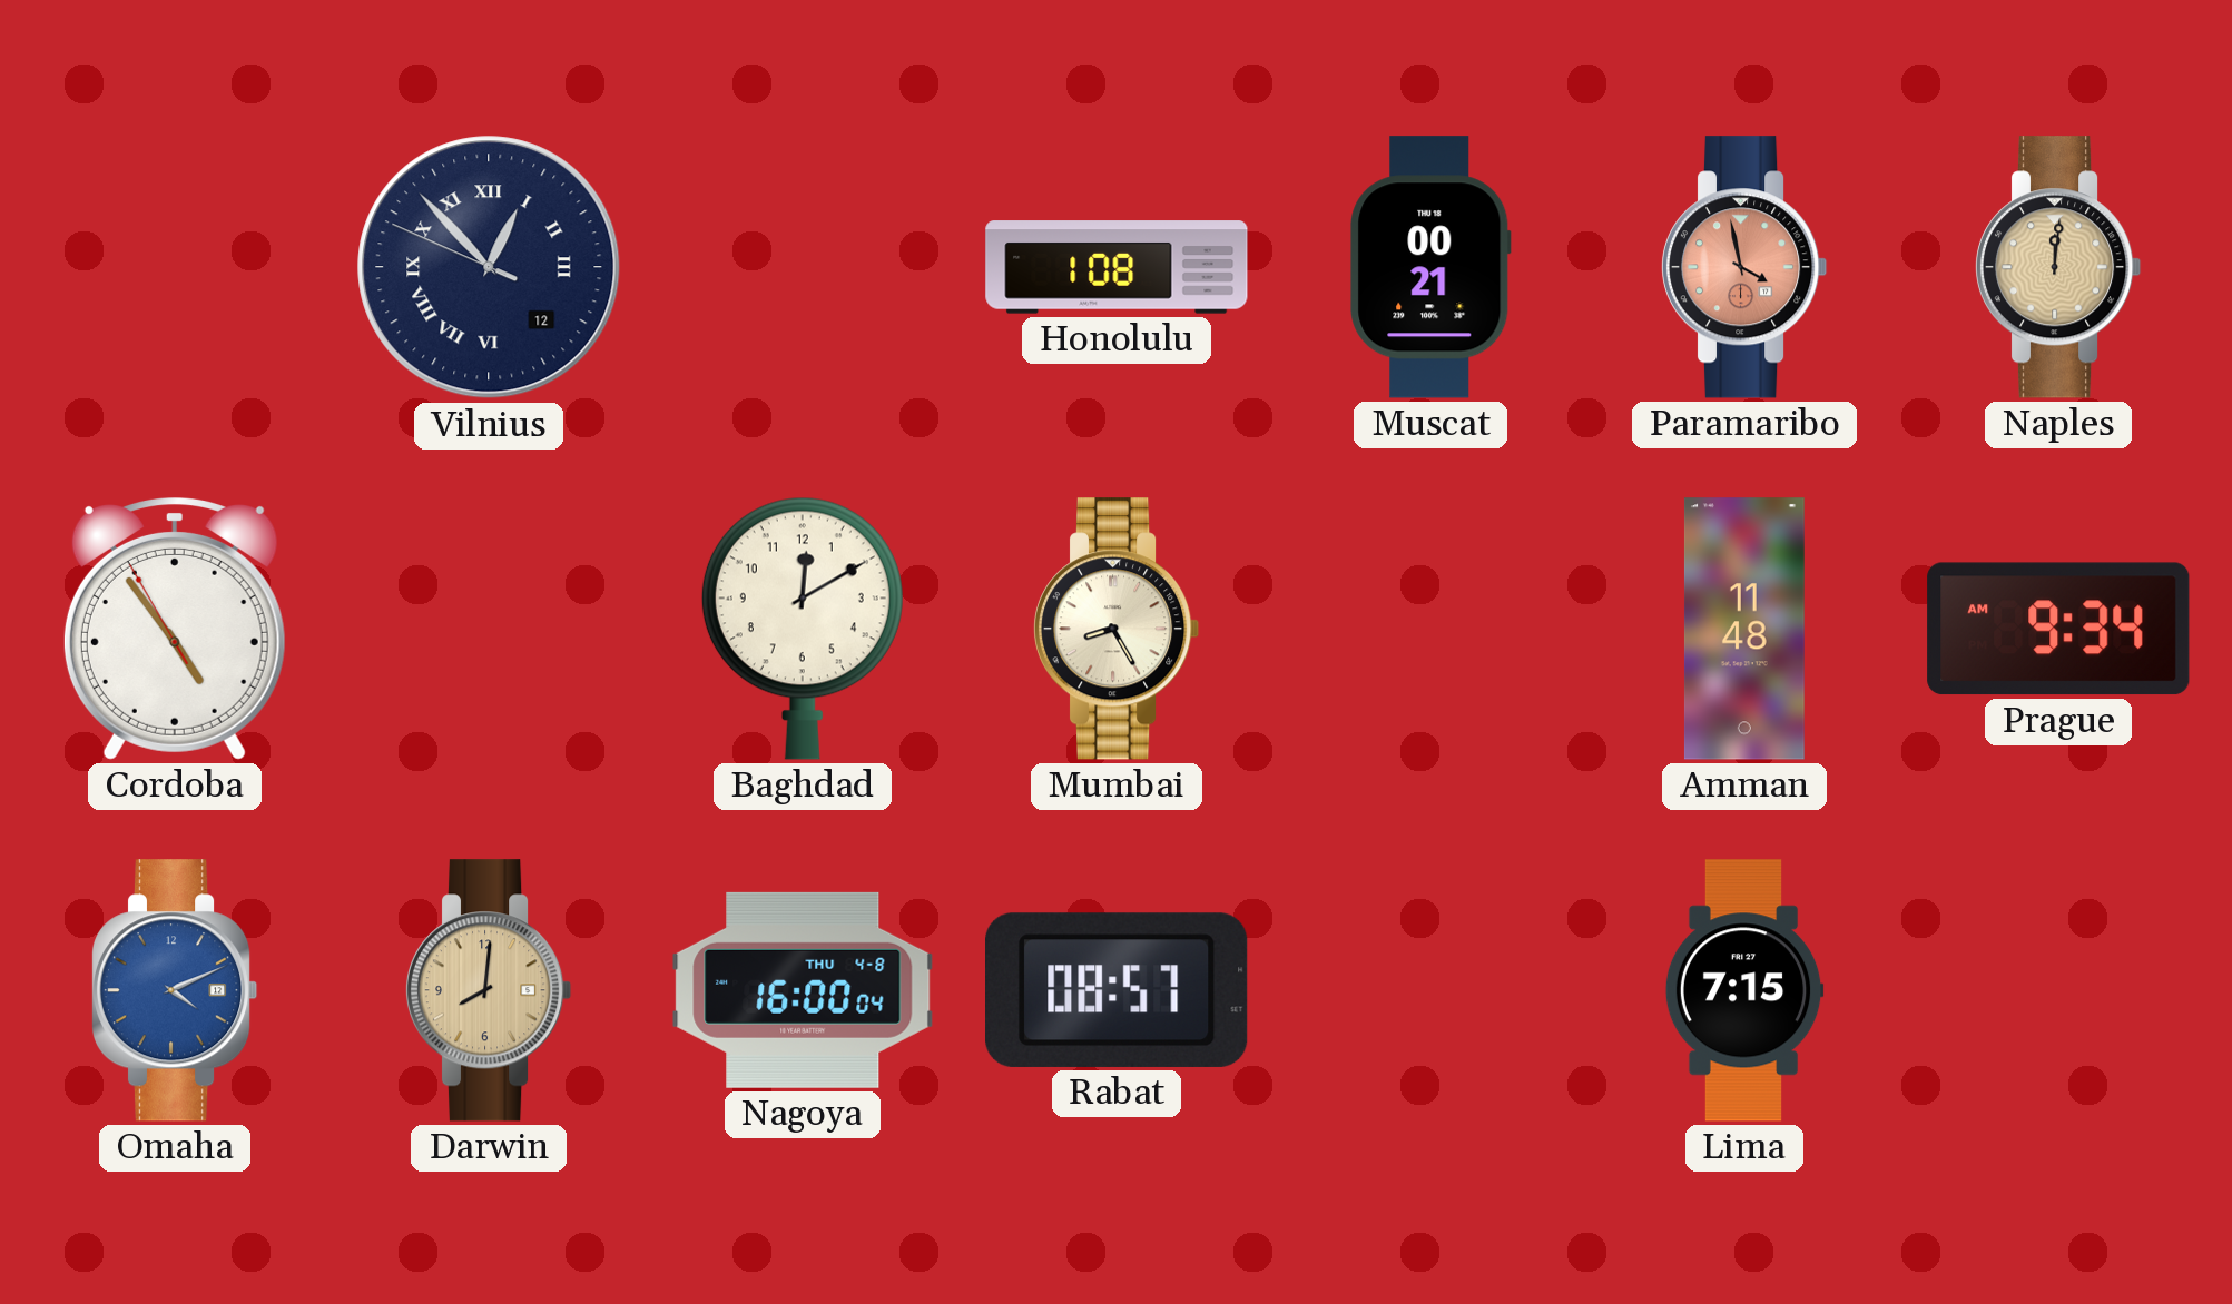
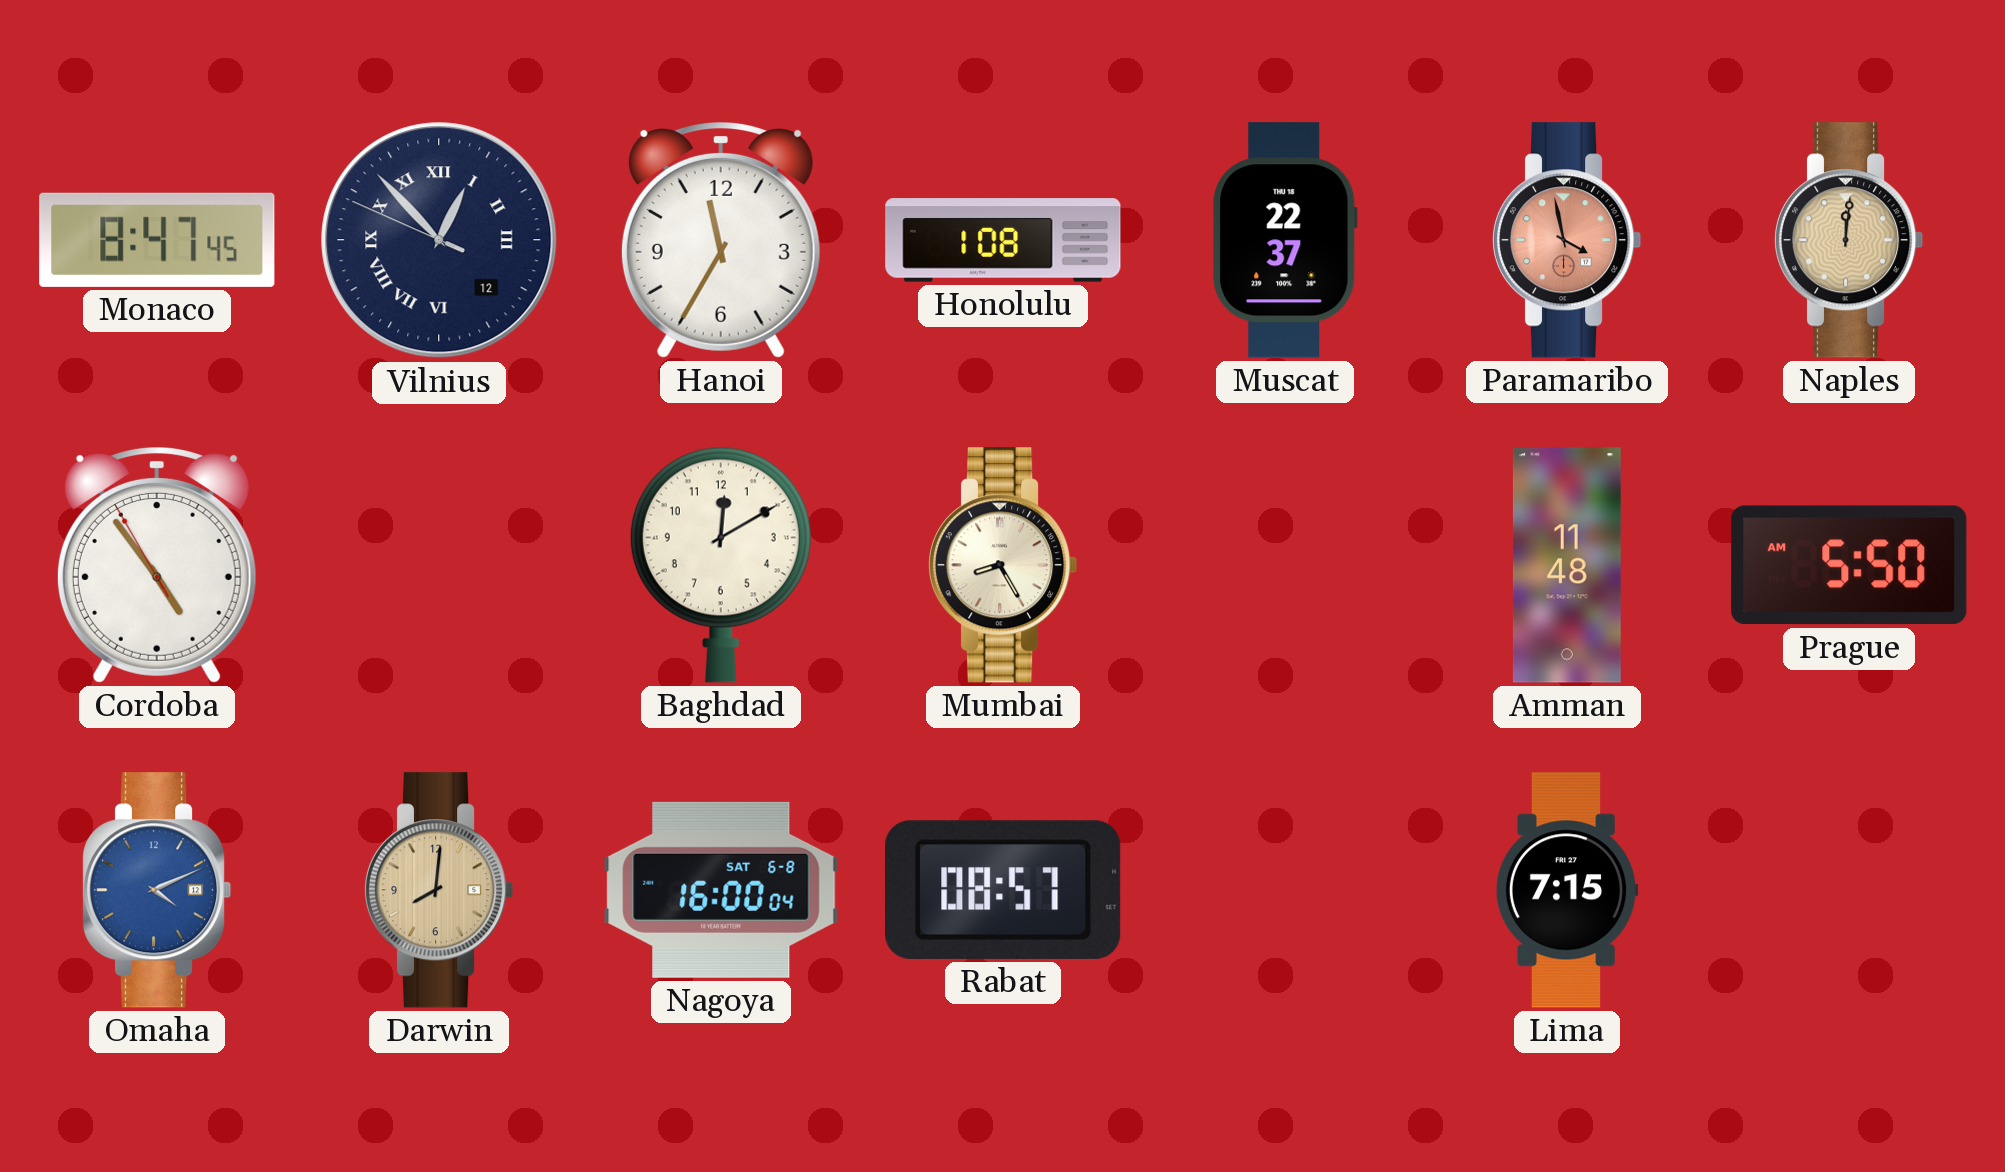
Monaco: none -> 8:47
Hanoi: none -> 11:35
Muscat: 00:21 -> 22:37
Prague: 9:34 -> 5:50
Nagoya date: THU 4-8 -> SAT 6-8
